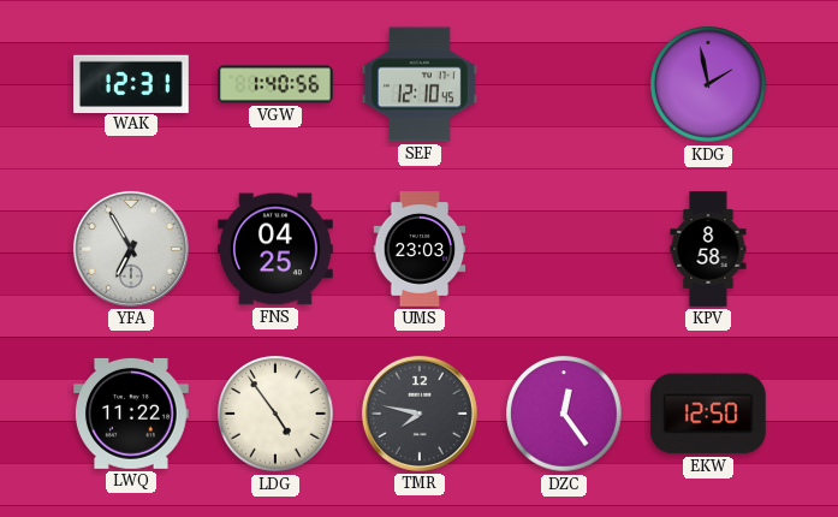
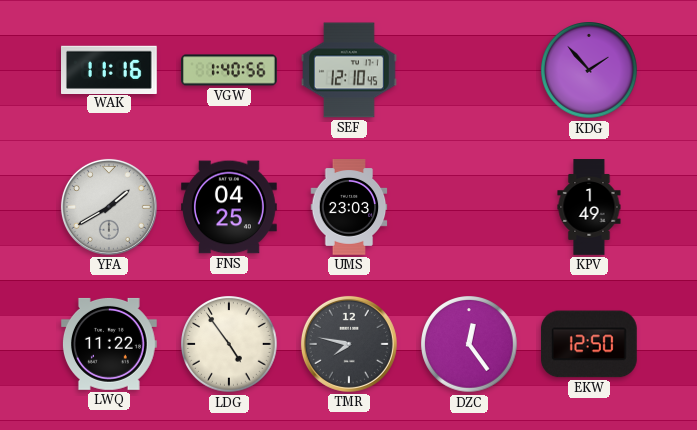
WAK: 12:31 -> 11:16
KDG: 1:58 -> 1:53
YFA: 6:55 -> 1:40
KPV: 8:58 -> 1:49
